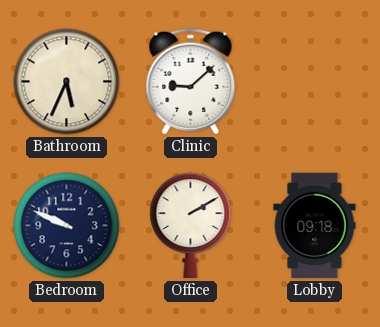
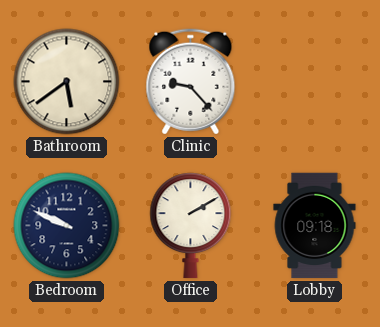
Bathroom: 5:34 -> 5:39
Clinic: 9:08 -> 9:23
